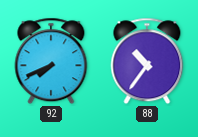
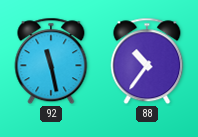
92: 7:41 -> 11:28
